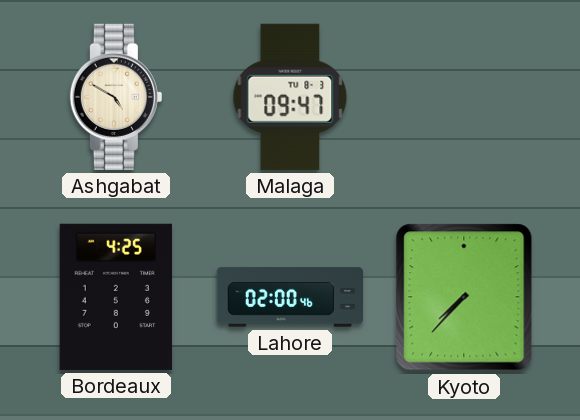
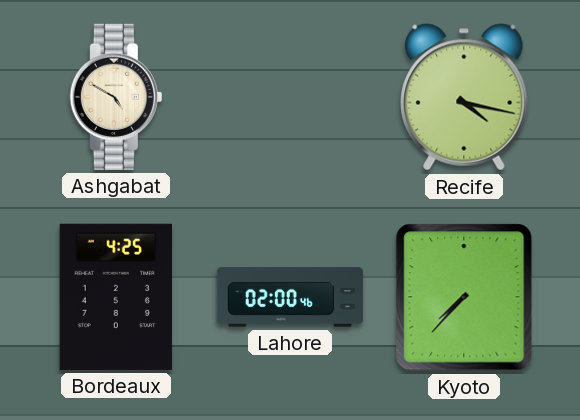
Malaga: 09:47 -> none
Recife: none -> 4:17
